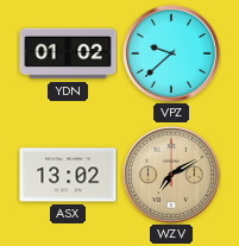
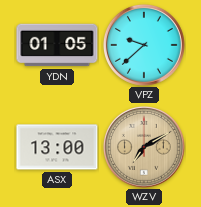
YDN: 01:02 -> 01:05
ASX: 13:02 -> 13:00
